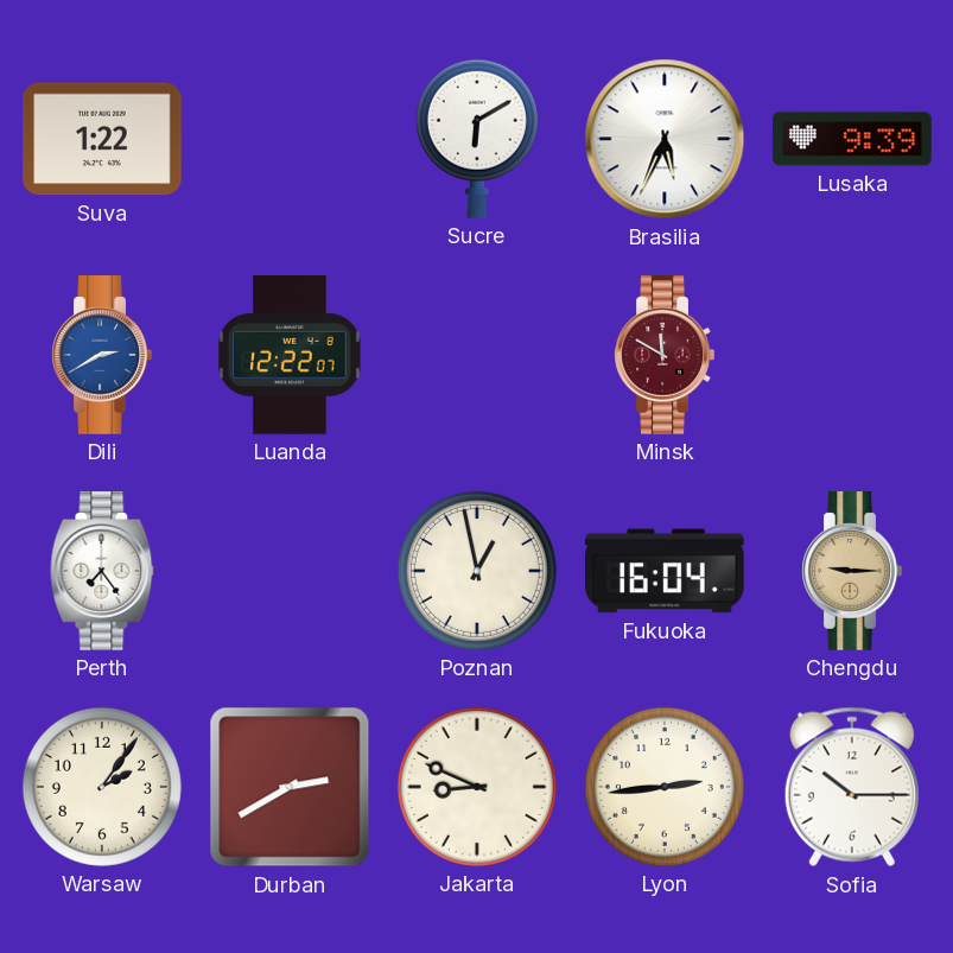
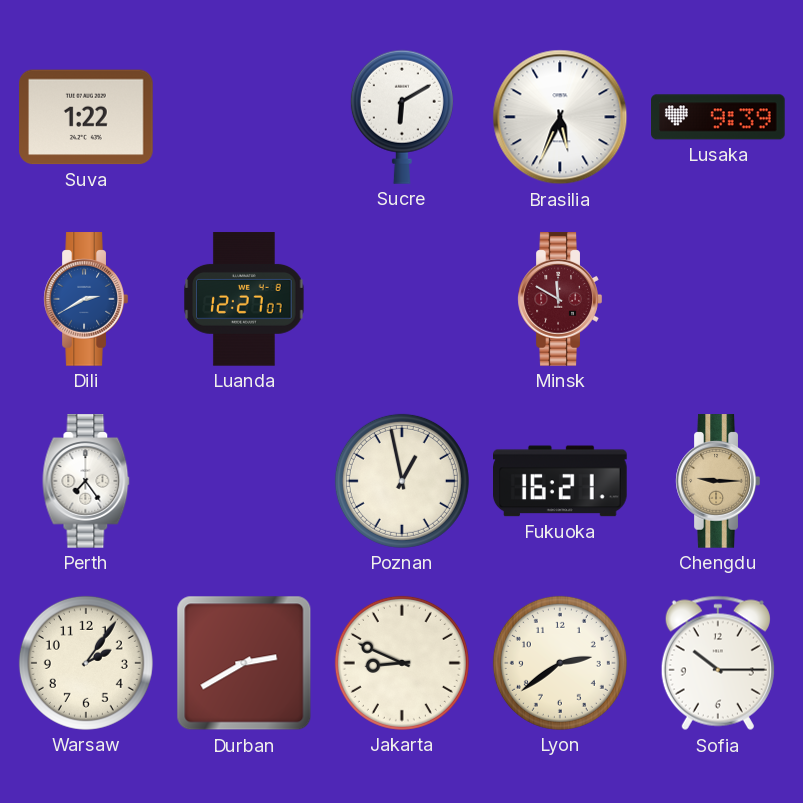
Luanda: 12:22 -> 12:27
Fukuoka: 16:04 -> 16:21
Lyon: 2:44 -> 2:39
